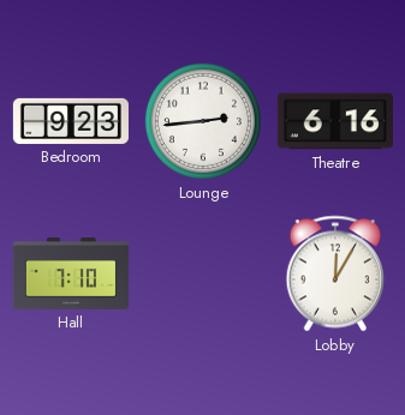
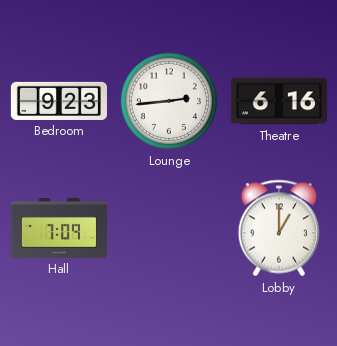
Hall: 7:10 -> 7:09
Lobby: 12:05 -> 1:00
